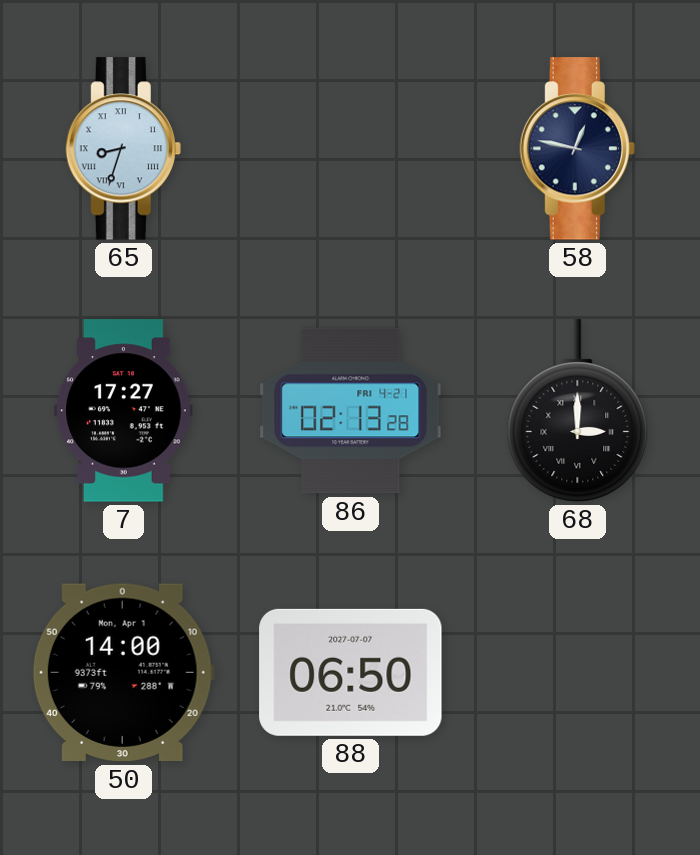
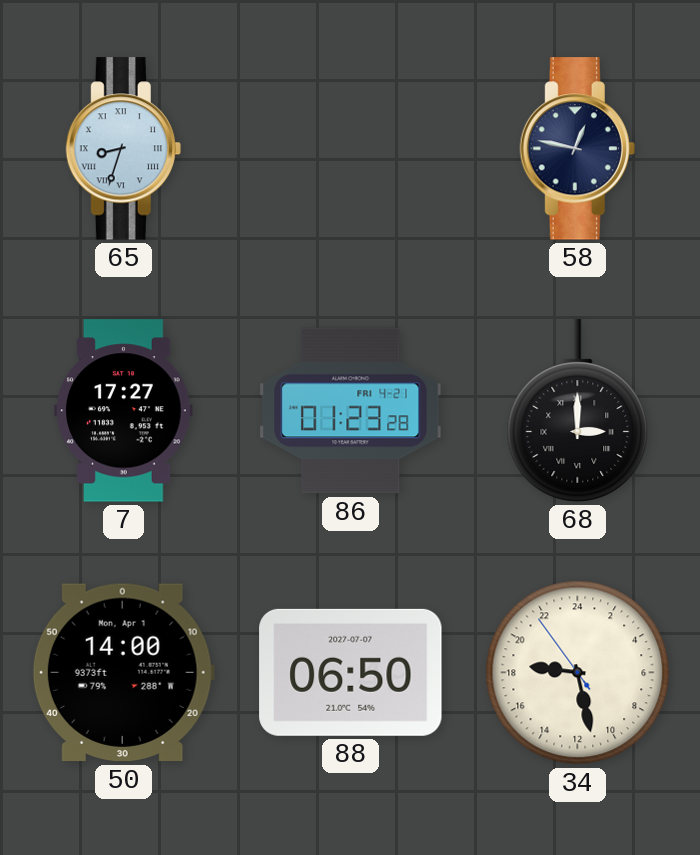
86: 02:13 -> 01:23
34: none -> 18:27
